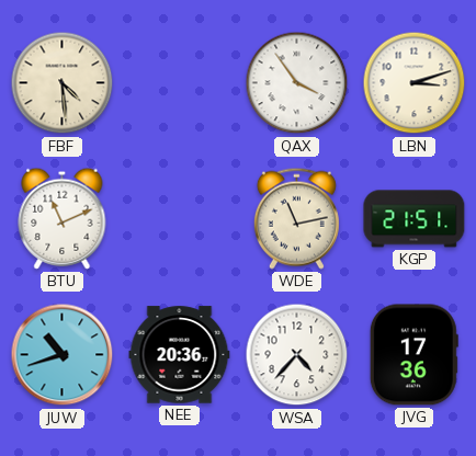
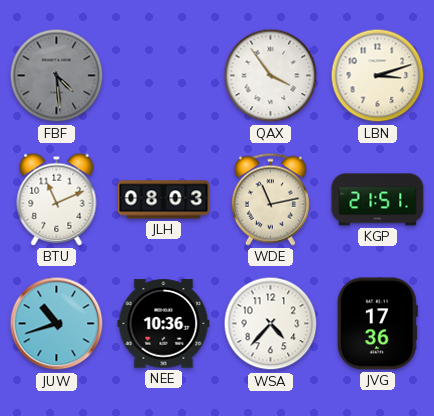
FBF dial: cream -> grey
JLH: none -> 08:03
NEE: 20:36 -> 10:36
